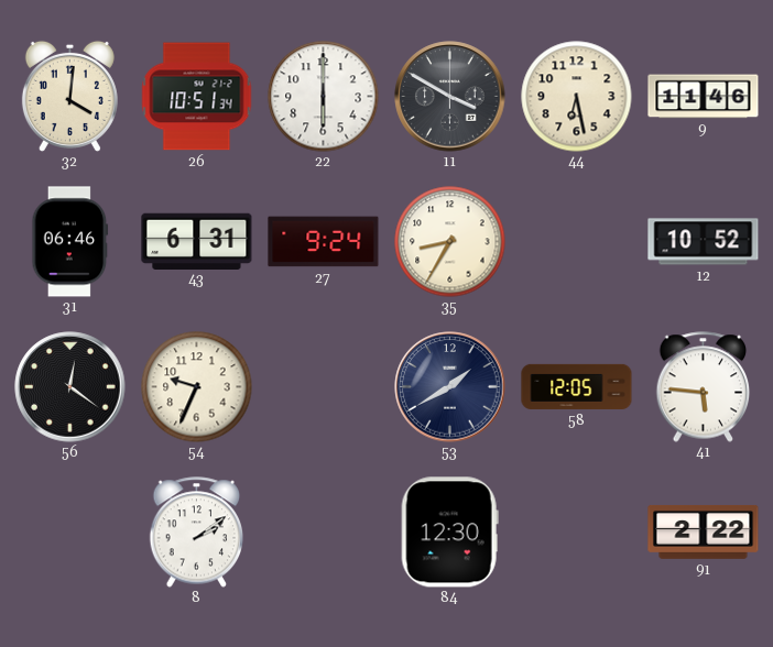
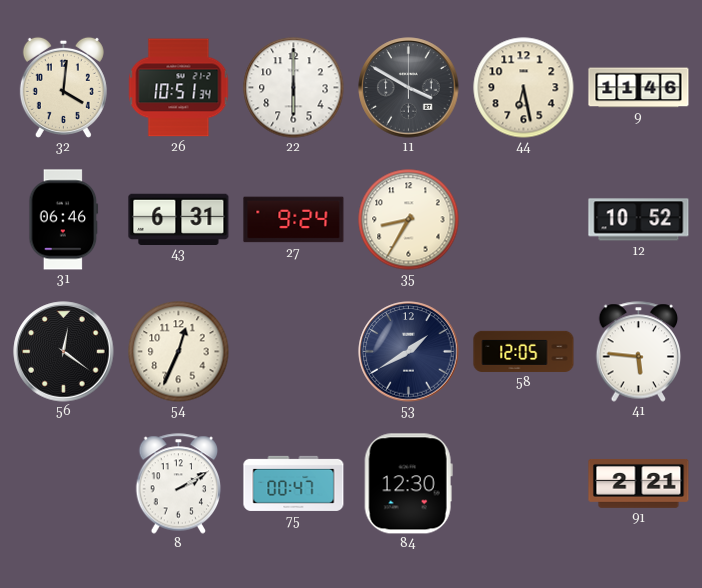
54: 9:34 -> 12:34
8: 2:09 -> 2:10
75: none -> 00:47
91: 2:22 -> 2:21
